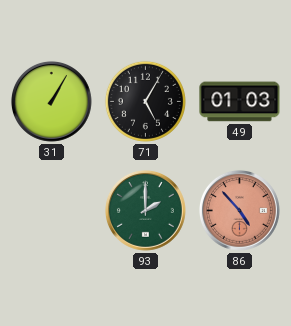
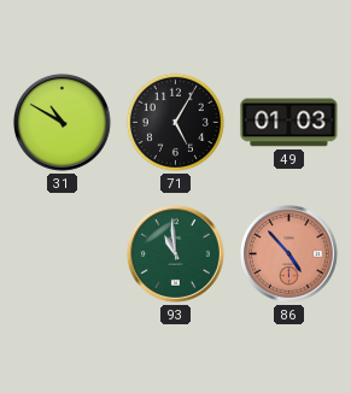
31: 1:05 -> 10:50
93: 2:00 -> 10:59
